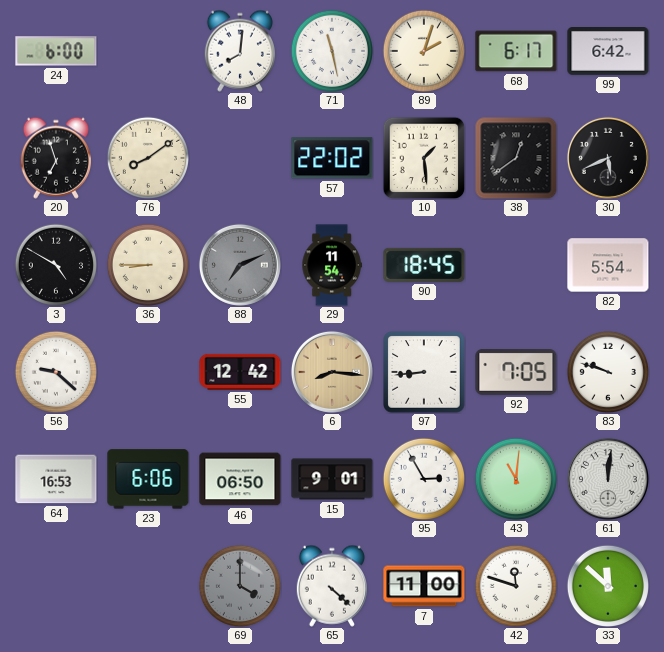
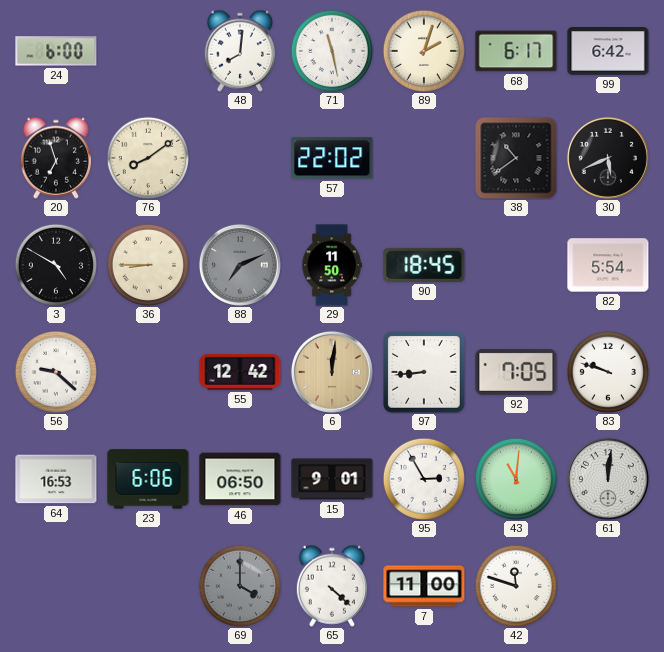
10: 1:29 -> none
38: 12:39 -> 10:39
29: 11:54 -> 11:50
6: 8:16 -> 12:01
33: 11:52 -> none
